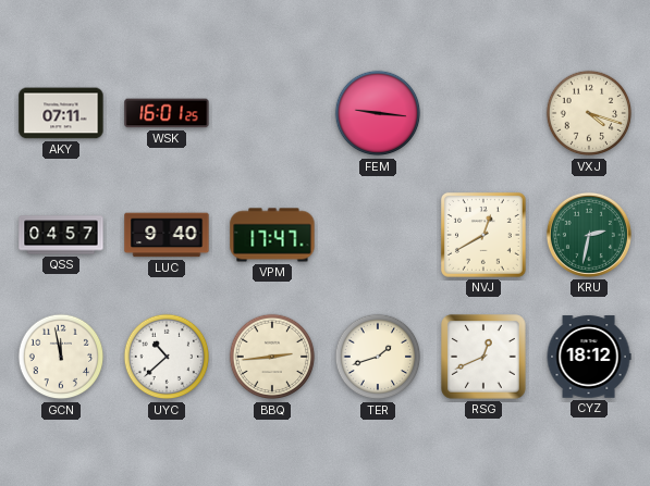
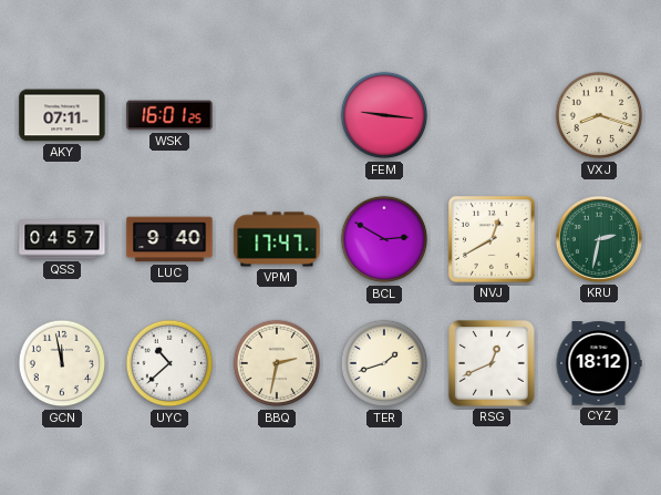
VXJ: 4:18 -> 8:18
BCL: none -> 2:50
BBQ: 2:44 -> 2:32
